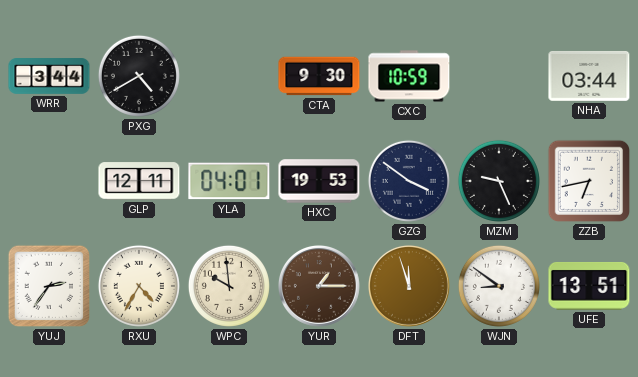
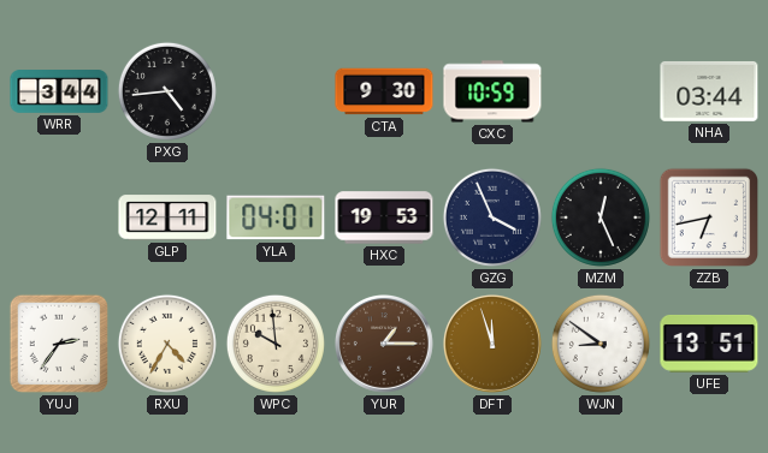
PXG: 4:40 -> 4:44
GZG: 3:51 -> 3:56
MZM: 9:26 -> 12:26
